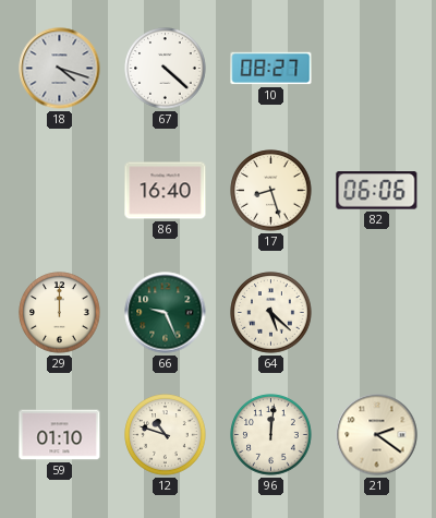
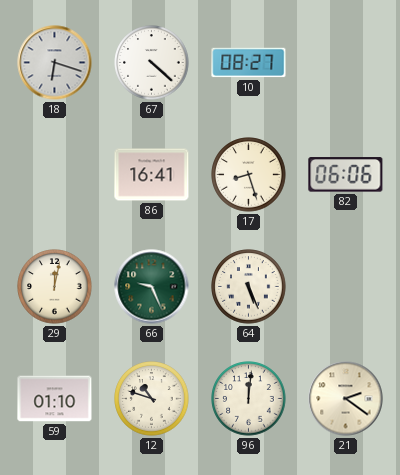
18: 4:18 -> 6:18
86: 16:40 -> 16:41
29: 12:00 -> 12:02
64: 5:22 -> 5:26
